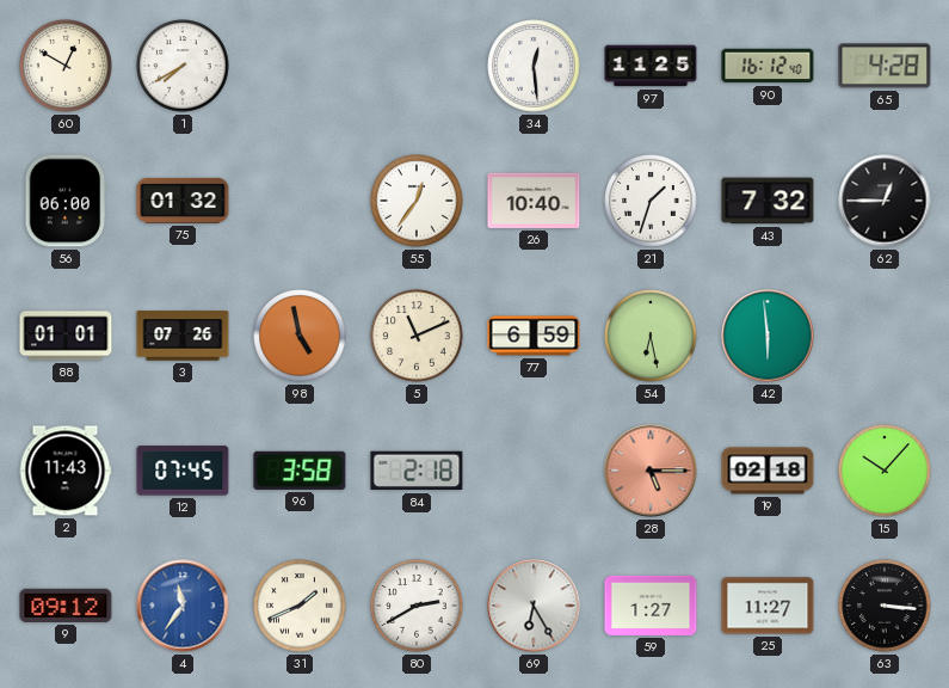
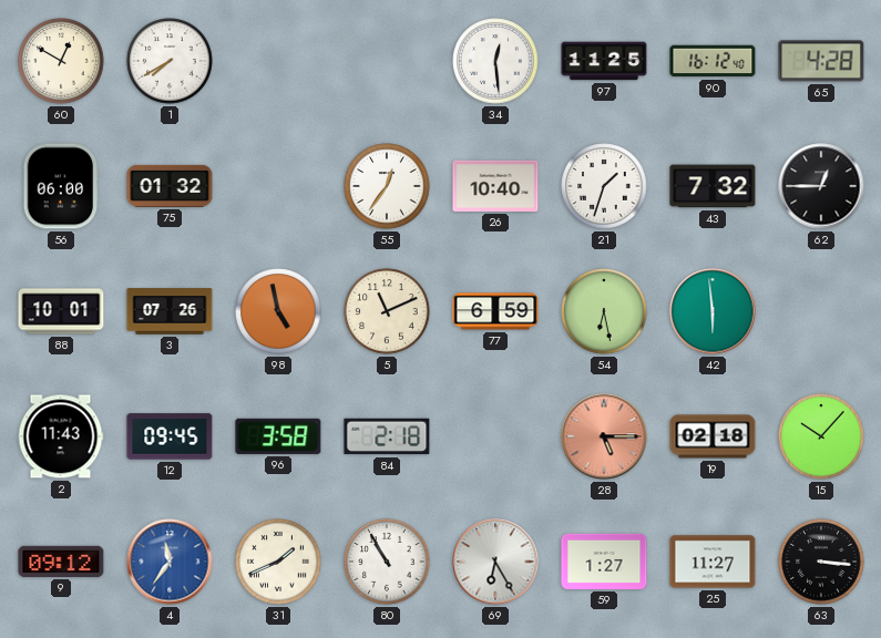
88: 01:01 -> 10:01
12: 07:45 -> 09:45
80: 2:40 -> 10:55
